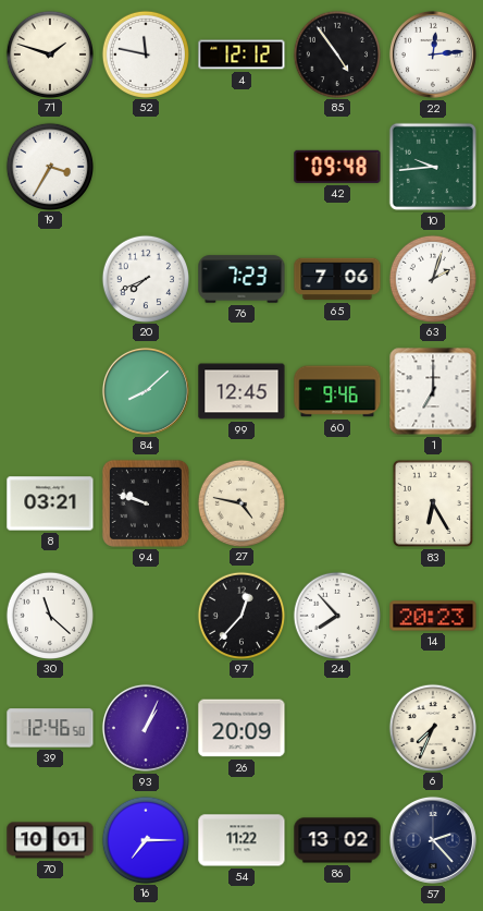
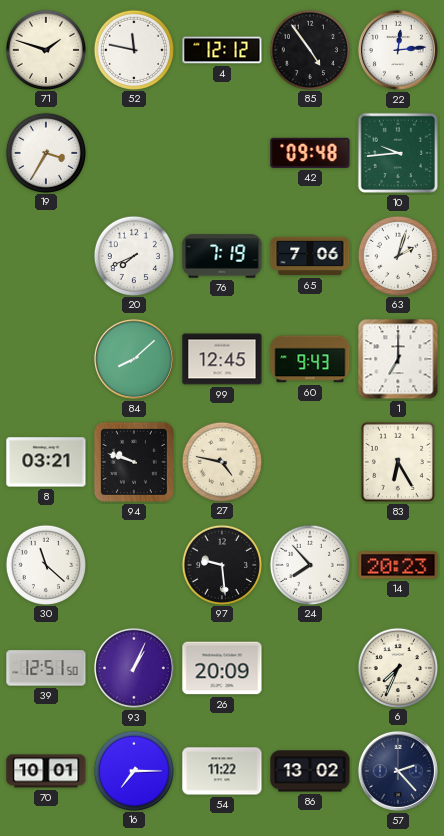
76: 7:23 -> 7:19
60: 9:46 -> 9:43
97: 12:37 -> 9:29
39: 12:46 -> 12:51
